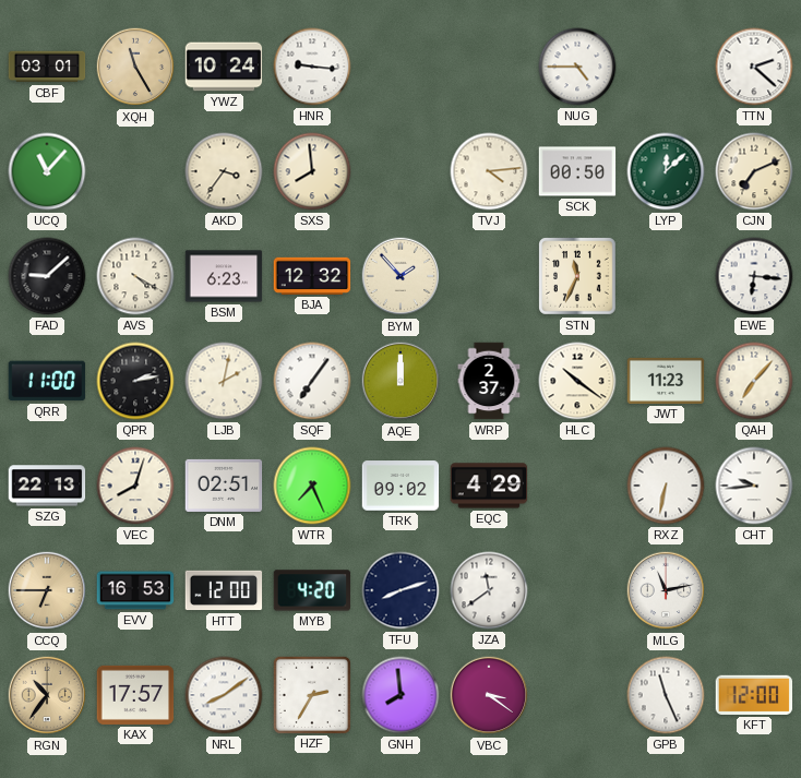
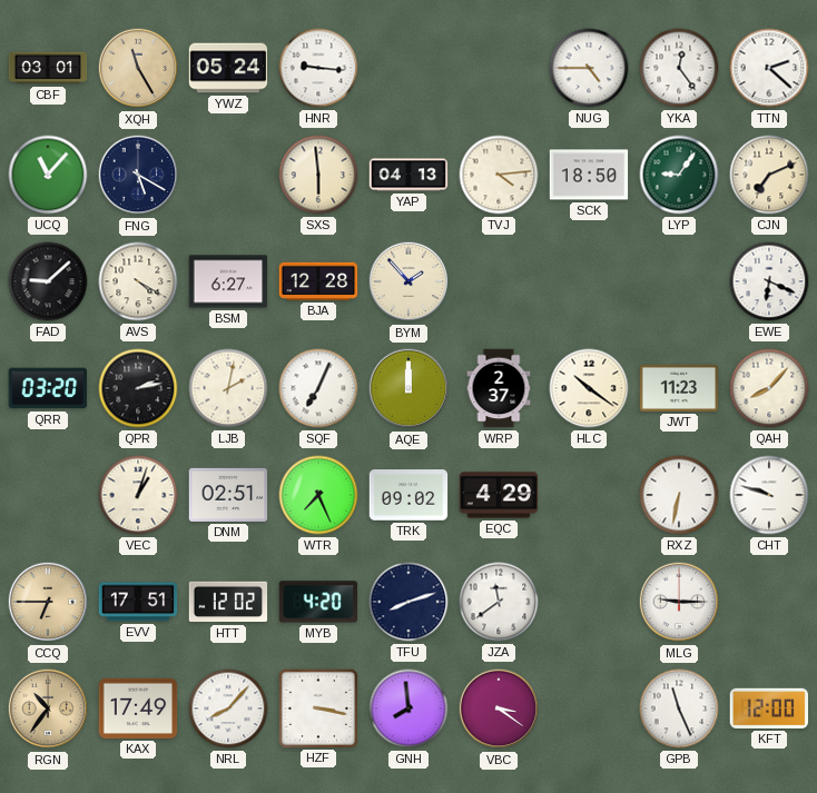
YWZ: 10:24 -> 05:24
YKA: none -> 12:24
FNG: none -> 5:20
AKD: 3:36 -> none
SXS: 7:59 -> 5:59
YAP: none -> 04:13
SCK: 00:50 -> 18:50
LYP: 12:08 -> 9:06
BSM: 6:23 -> 6:27
BJA: 12:32 -> 12:28
STN: 11:34 -> none
EWE: 6:16 -> 6:19
QRR: 11:00 -> 03:20
SQF: 7:06 -> 7:04
QAH: 7:07 -> 8:07
SZG: 22:13 -> none
VEC: 8:03 -> 1:03
CHT: 9:44 -> 9:48
EVV: 16:53 -> 17:51
HTT: 12:00 -> 12:02
MLG: 11:13 -> 9:15
KAX: 17:57 -> 17:49
NRL: 8:09 -> 8:07
HZF: 2:35 -> 3:17
